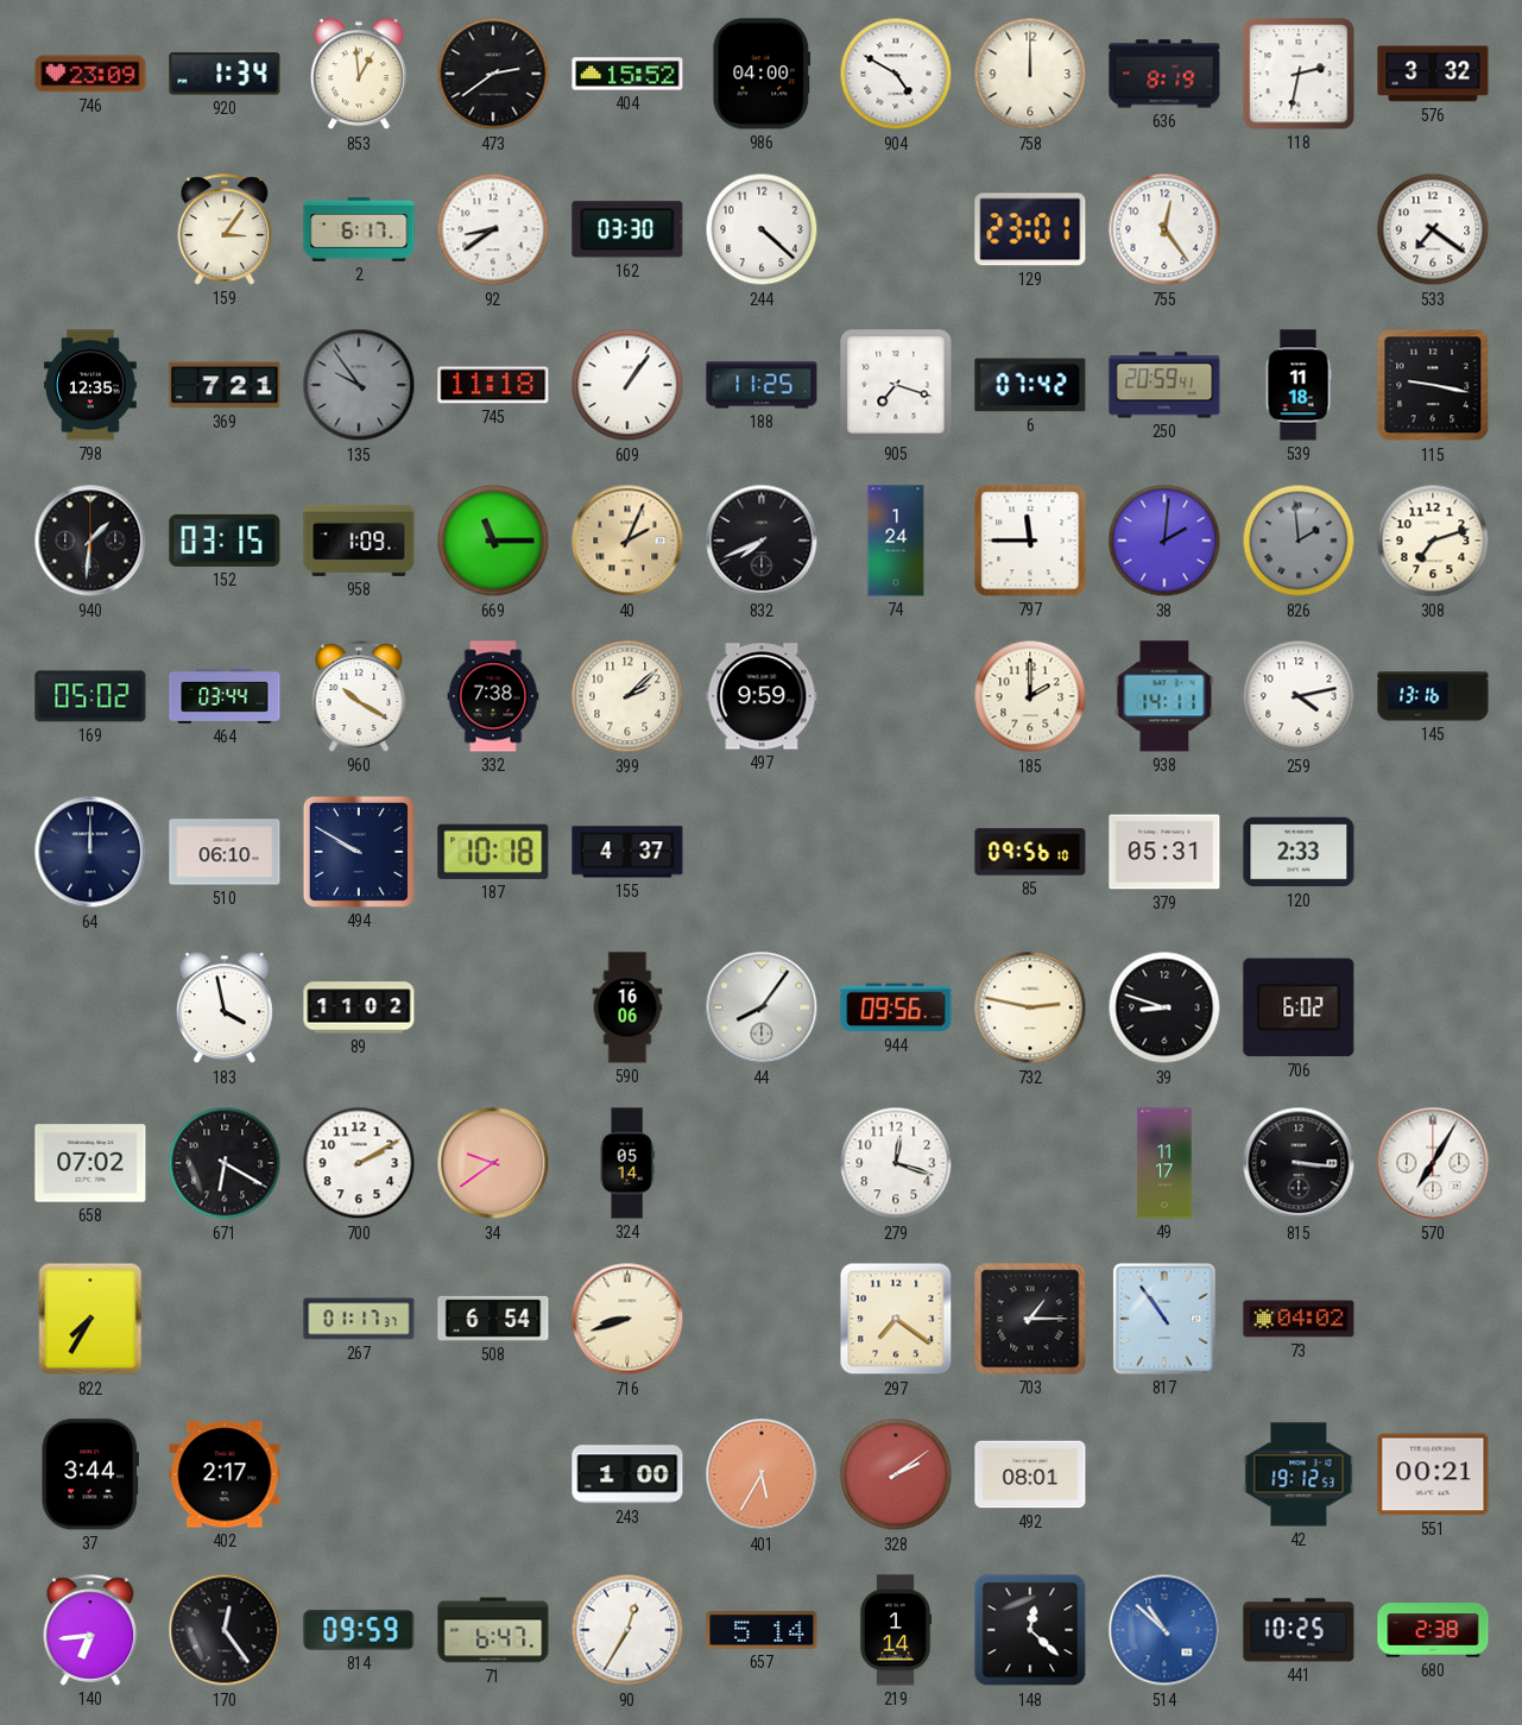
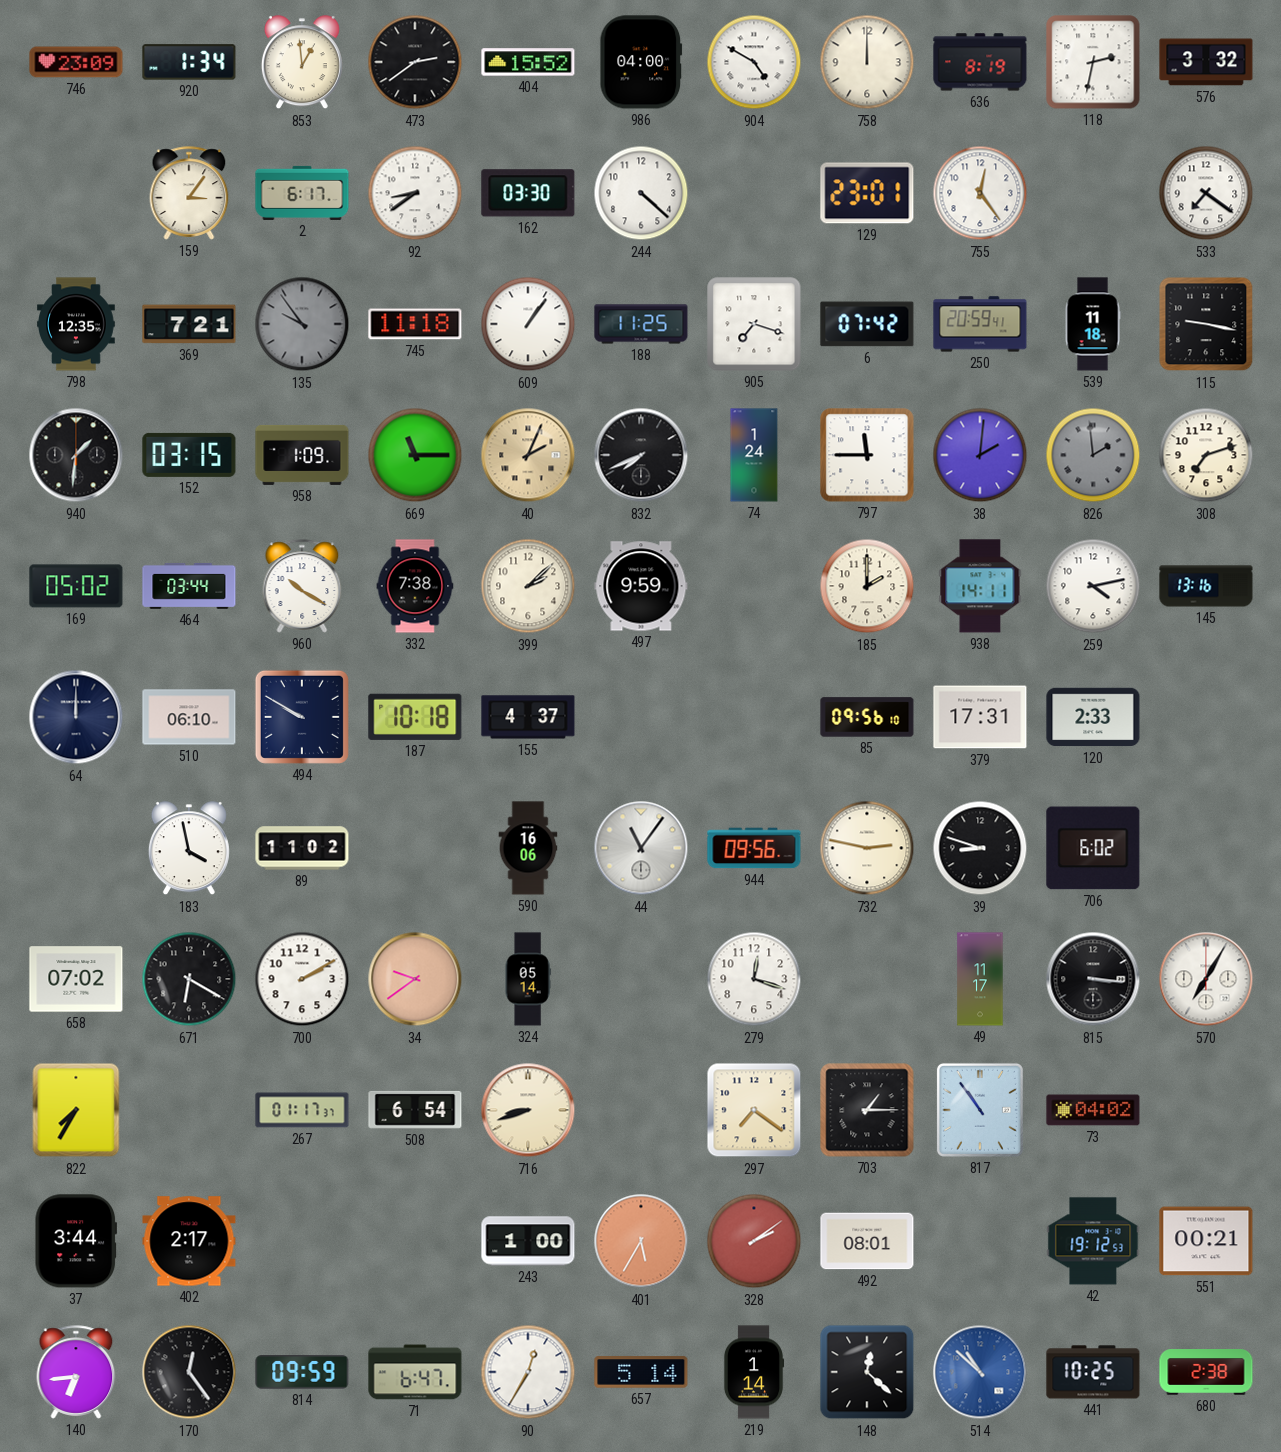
379: 05:31 -> 17:31
44: 8:06 -> 11:06
